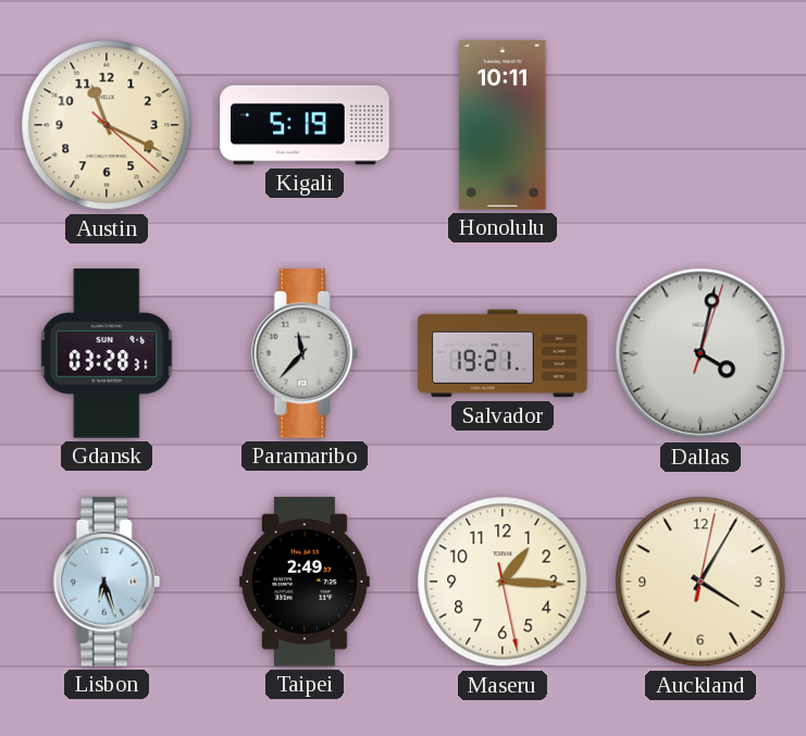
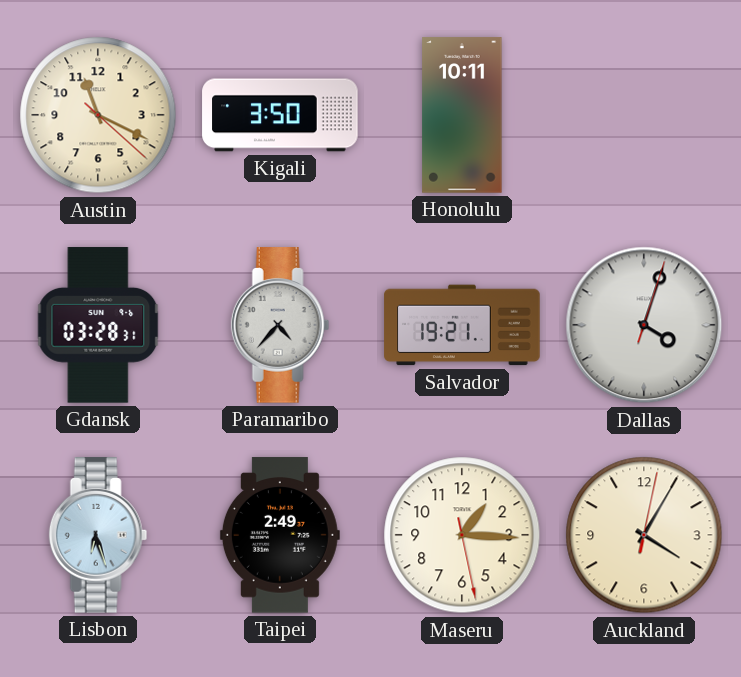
Kigali: 5:19 -> 3:50
Paramaribo: 11:37 -> 4:37
Dallas: 4:02 -> 4:03
